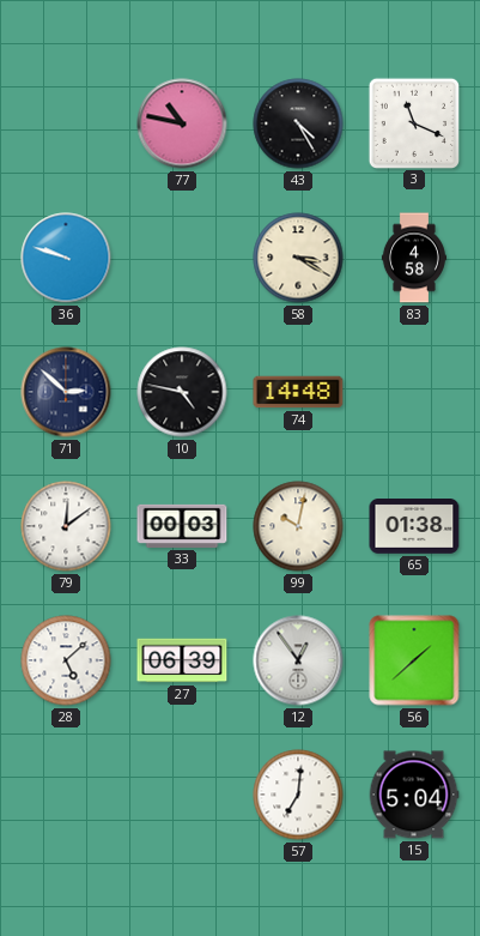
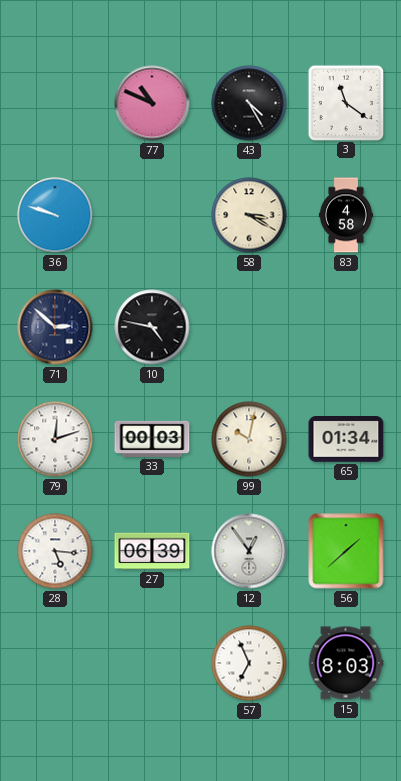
77: 10:47 -> 10:49
3: 11:19 -> 11:21
74: 14:48 -> none
79: 12:09 -> 12:12
65: 01:38 -> 01:34
28: 5:08 -> 5:16
57: 7:01 -> 6:56
15: 5:04 -> 8:03
